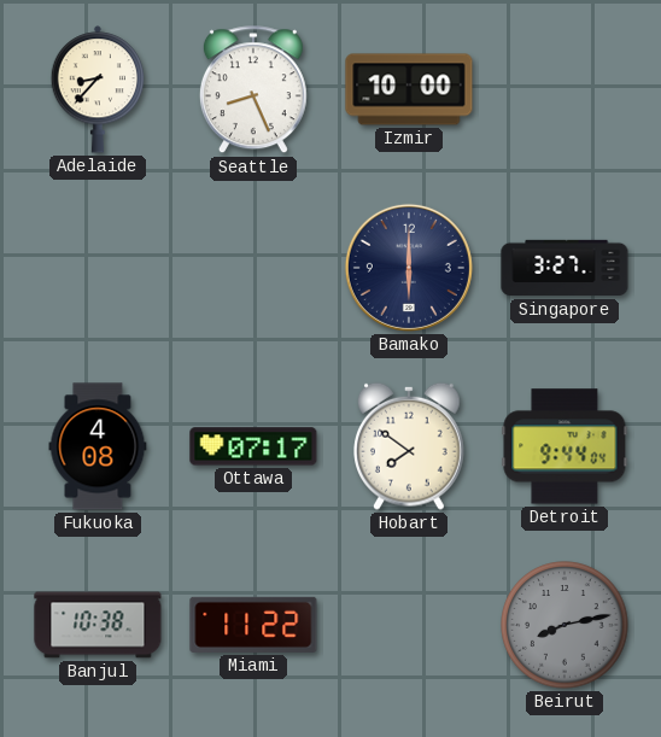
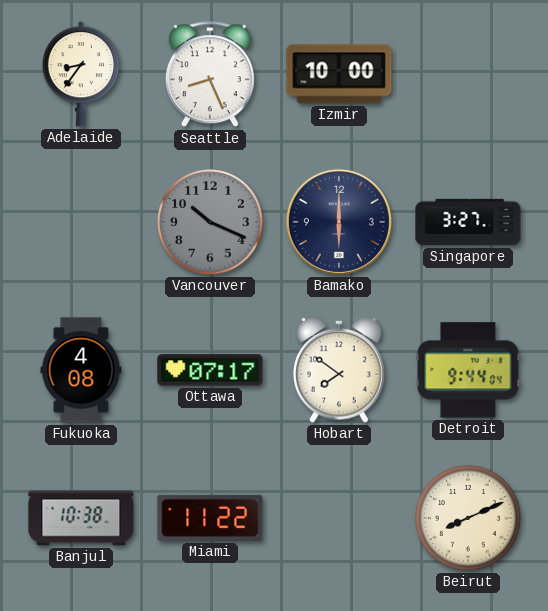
Adelaide: 8:37 -> 8:36
Vancouver: none -> 10:19
Beirut: 8:13 -> 8:11
Beirut dial: grey -> cream
